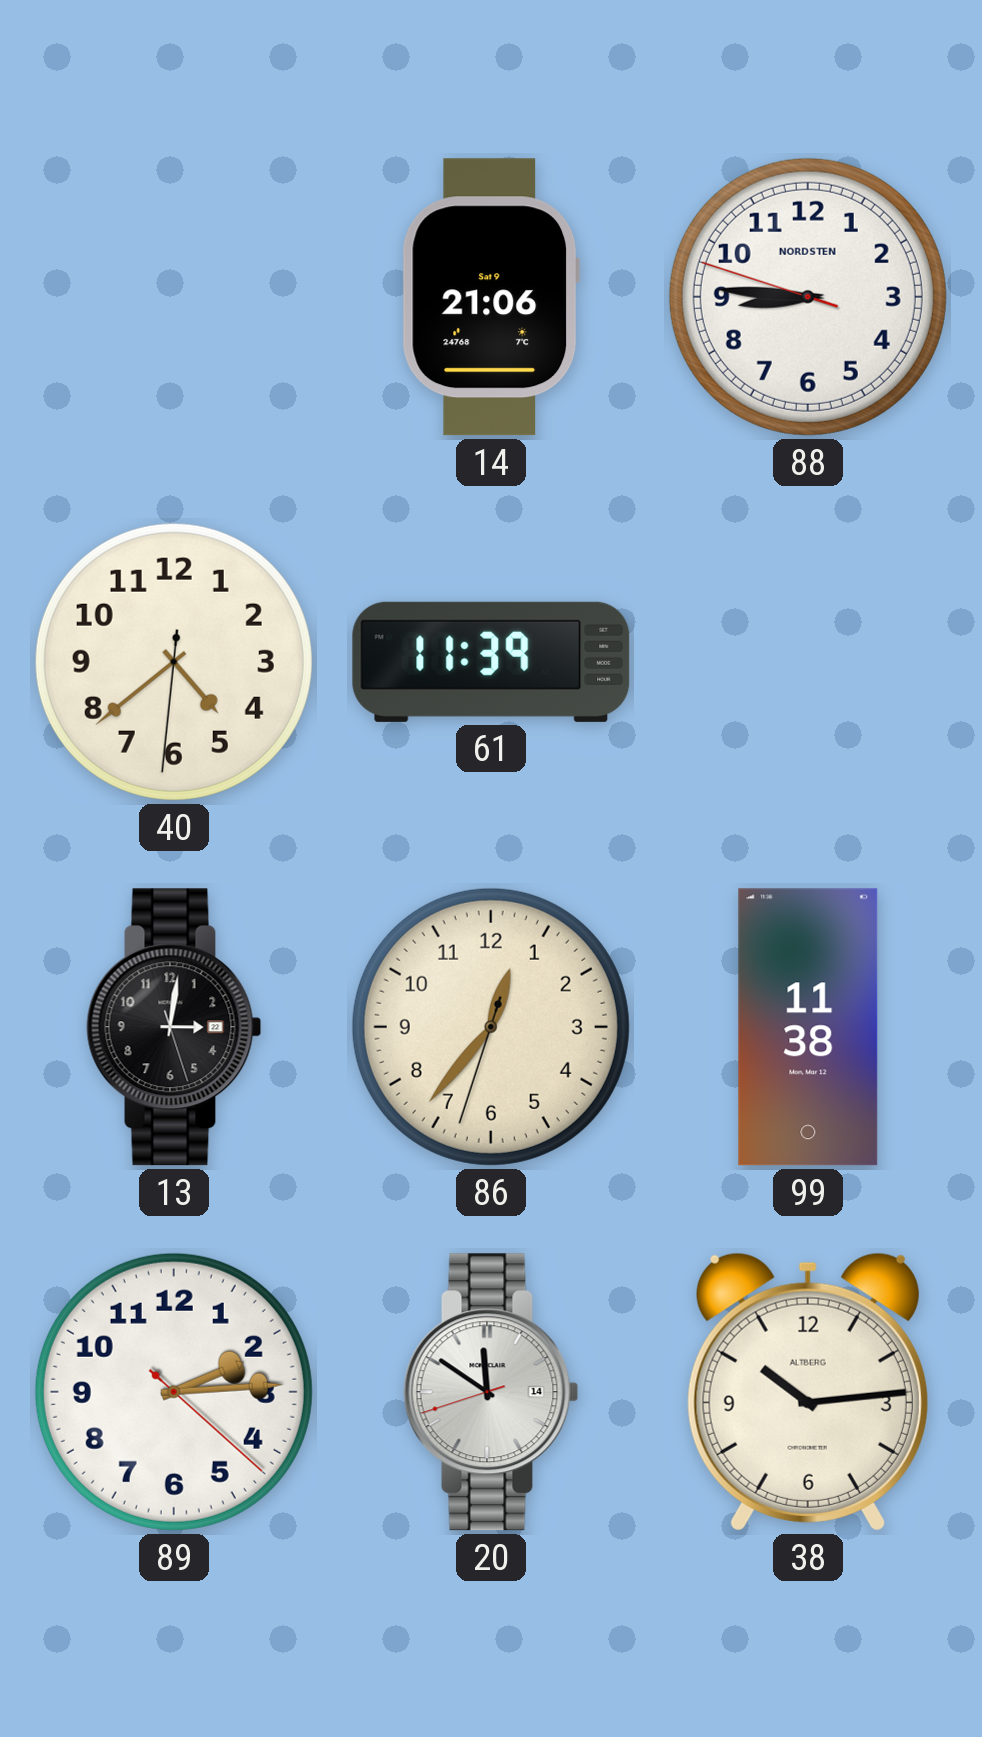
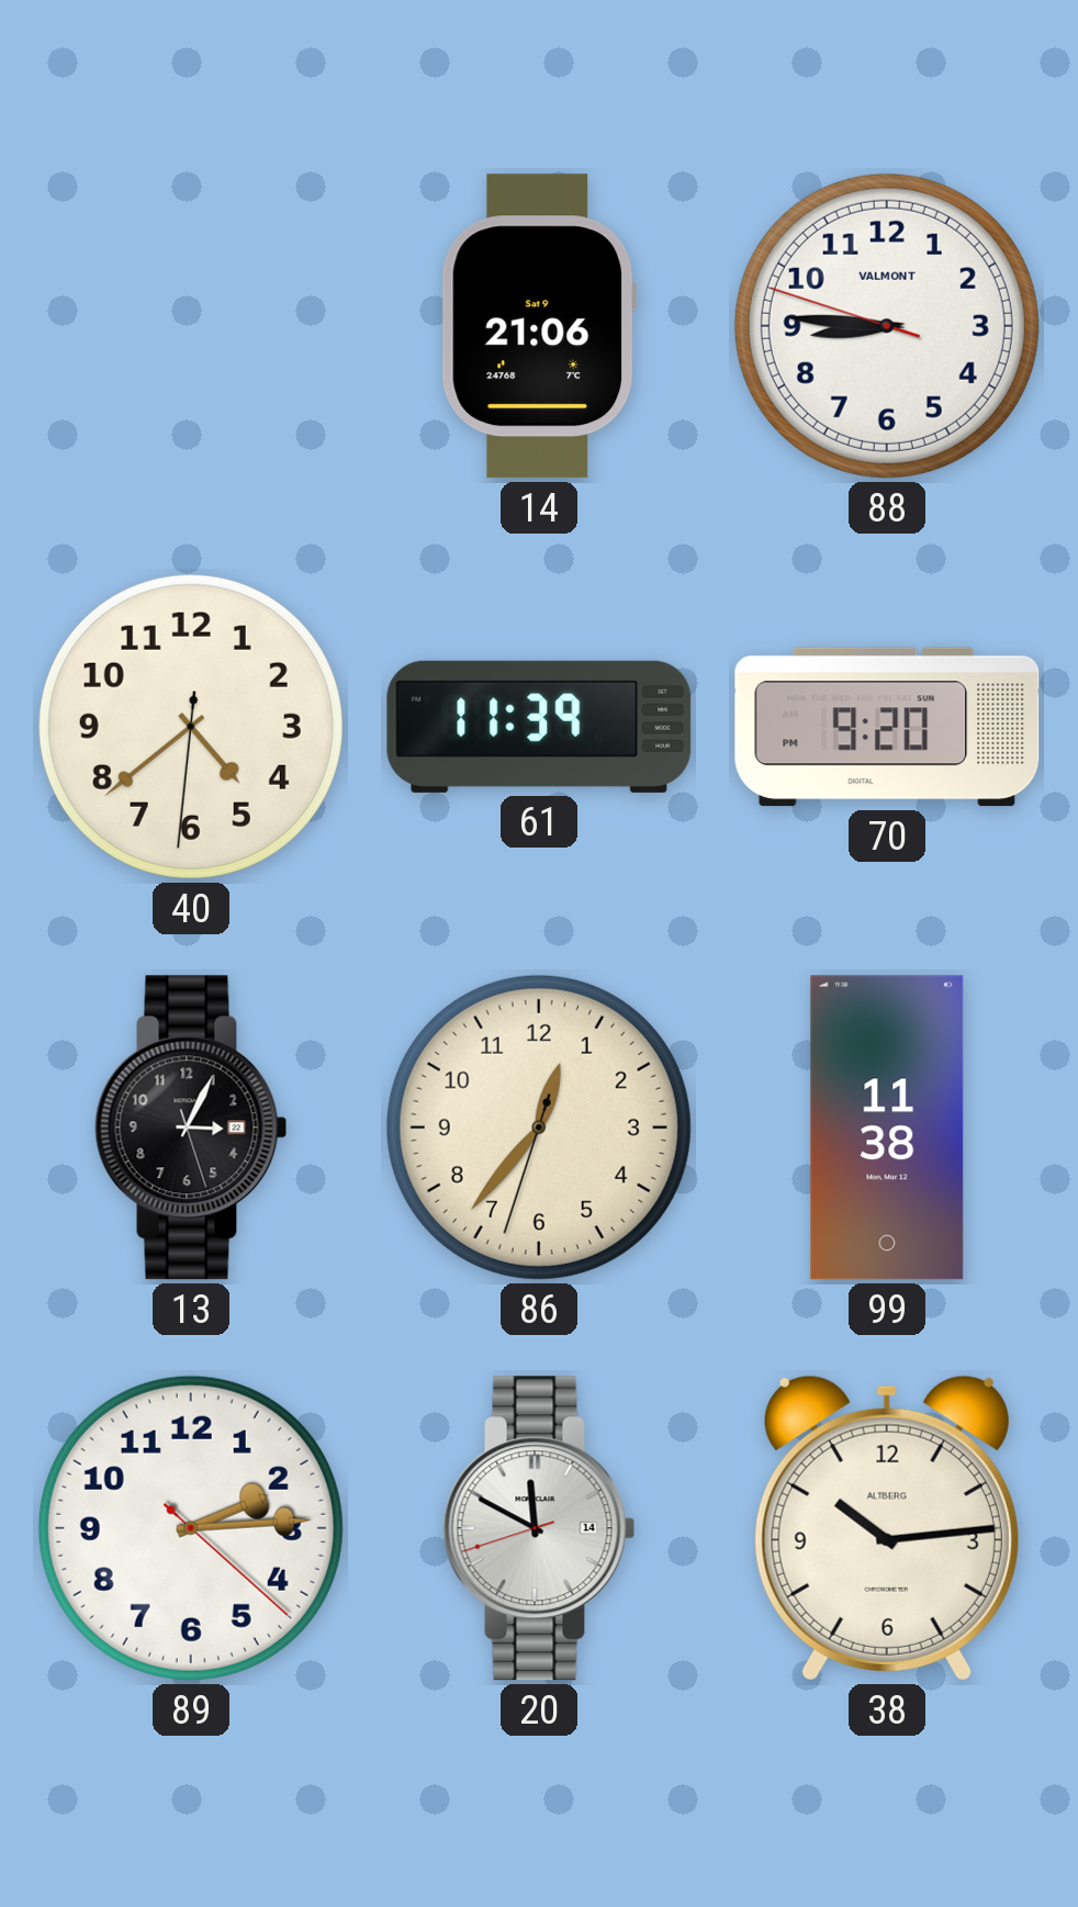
88 brand: NORDSTEN -> VALMONT
70: none -> 9:20
13: 3:01 -> 3:04
20: 11:50 -> 11:49
